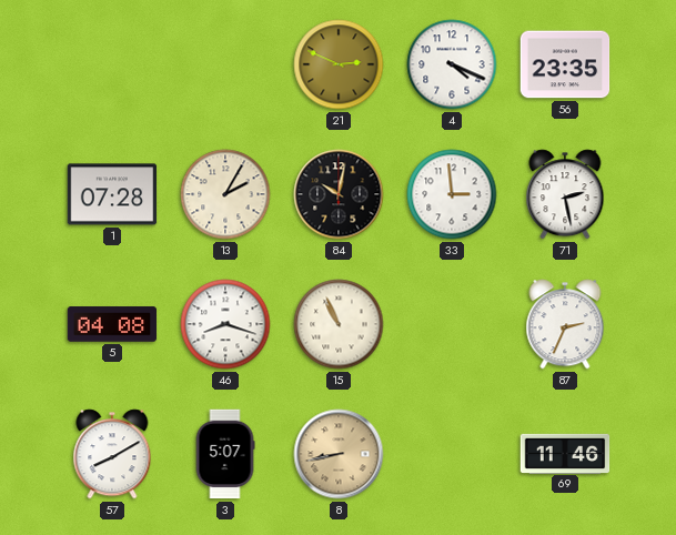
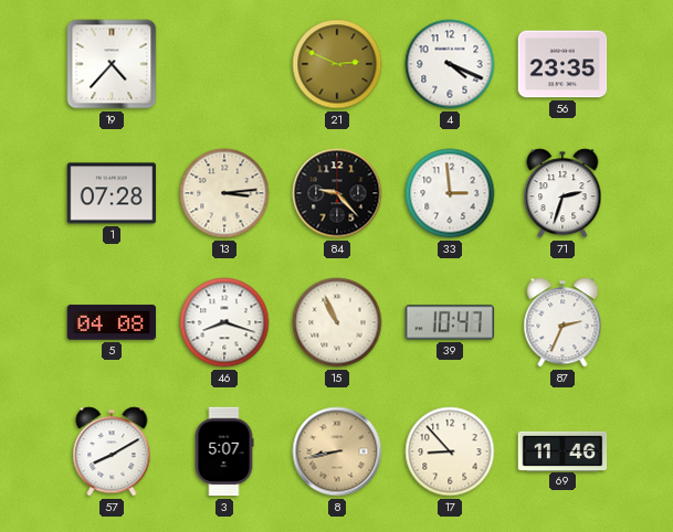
19: none -> 4:37
13: 2:05 -> 3:14
84: 10:02 -> 9:23
71: 2:28 -> 2:33
39: none -> 10:47
17: none -> 8:53
